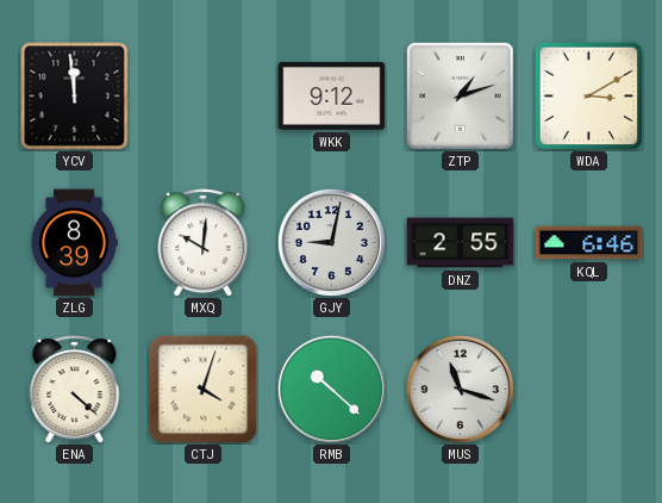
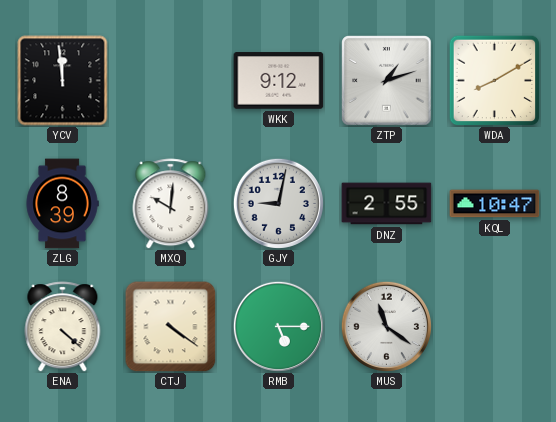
WDA: 3:10 -> 8:10
KQL: 6:46 -> 10:47
CTJ: 4:03 -> 4:21
RMB: 10:22 -> 5:15
MUS: 11:18 -> 11:21
